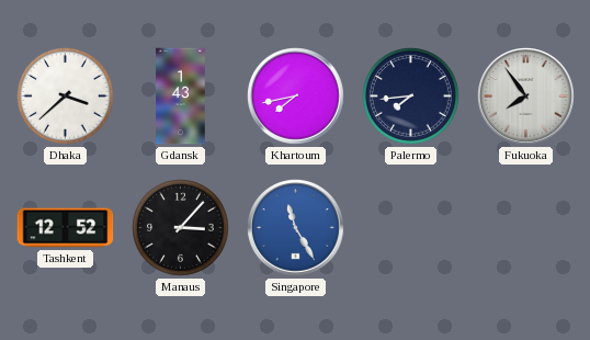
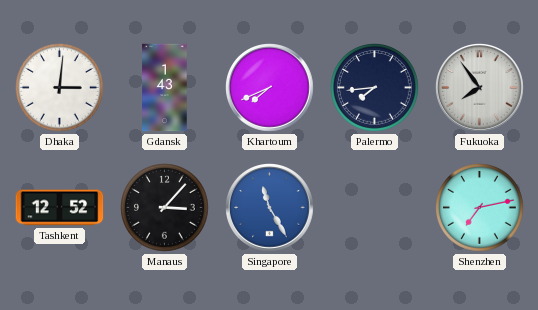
Dhaka: 3:38 -> 3:01
Khartoum: 7:43 -> 7:41
Shenzhen: none -> 7:13
